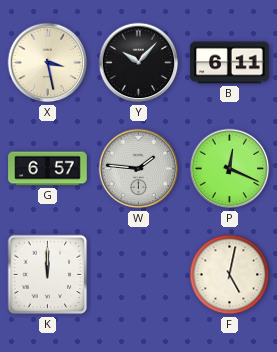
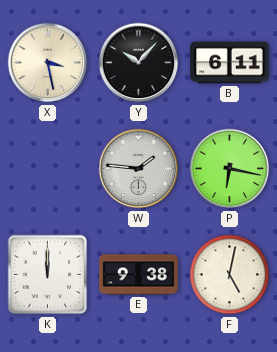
G: 6:57 -> none
P: 12:19 -> 6:17
E: none -> 9:38
